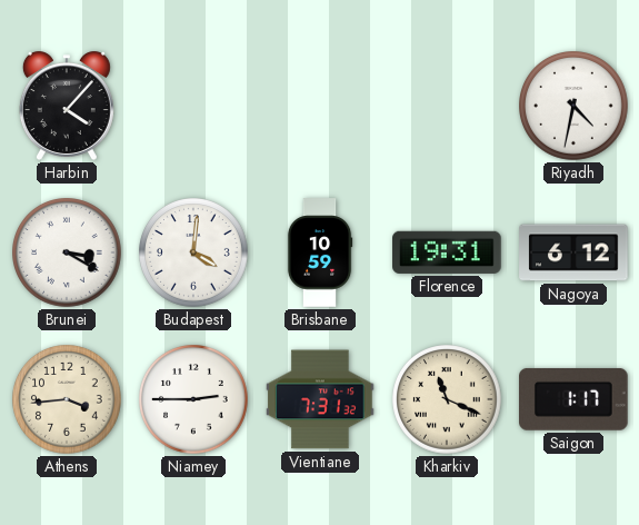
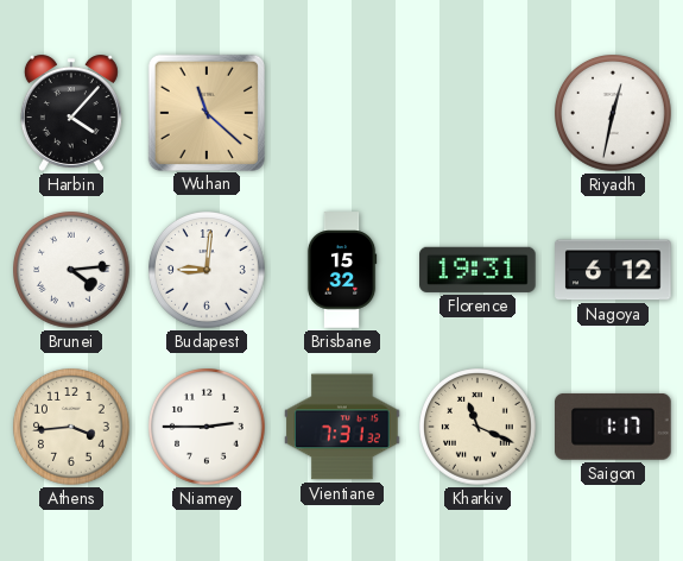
Wuhan: none -> 11:22
Riyadh: 4:32 -> 12:32
Brunei: 3:20 -> 4:14
Budapest: 4:01 -> 9:01
Brisbane: 10:59 -> 15:32
